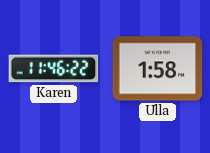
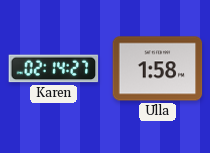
Karen: 11:46 -> 02:14
